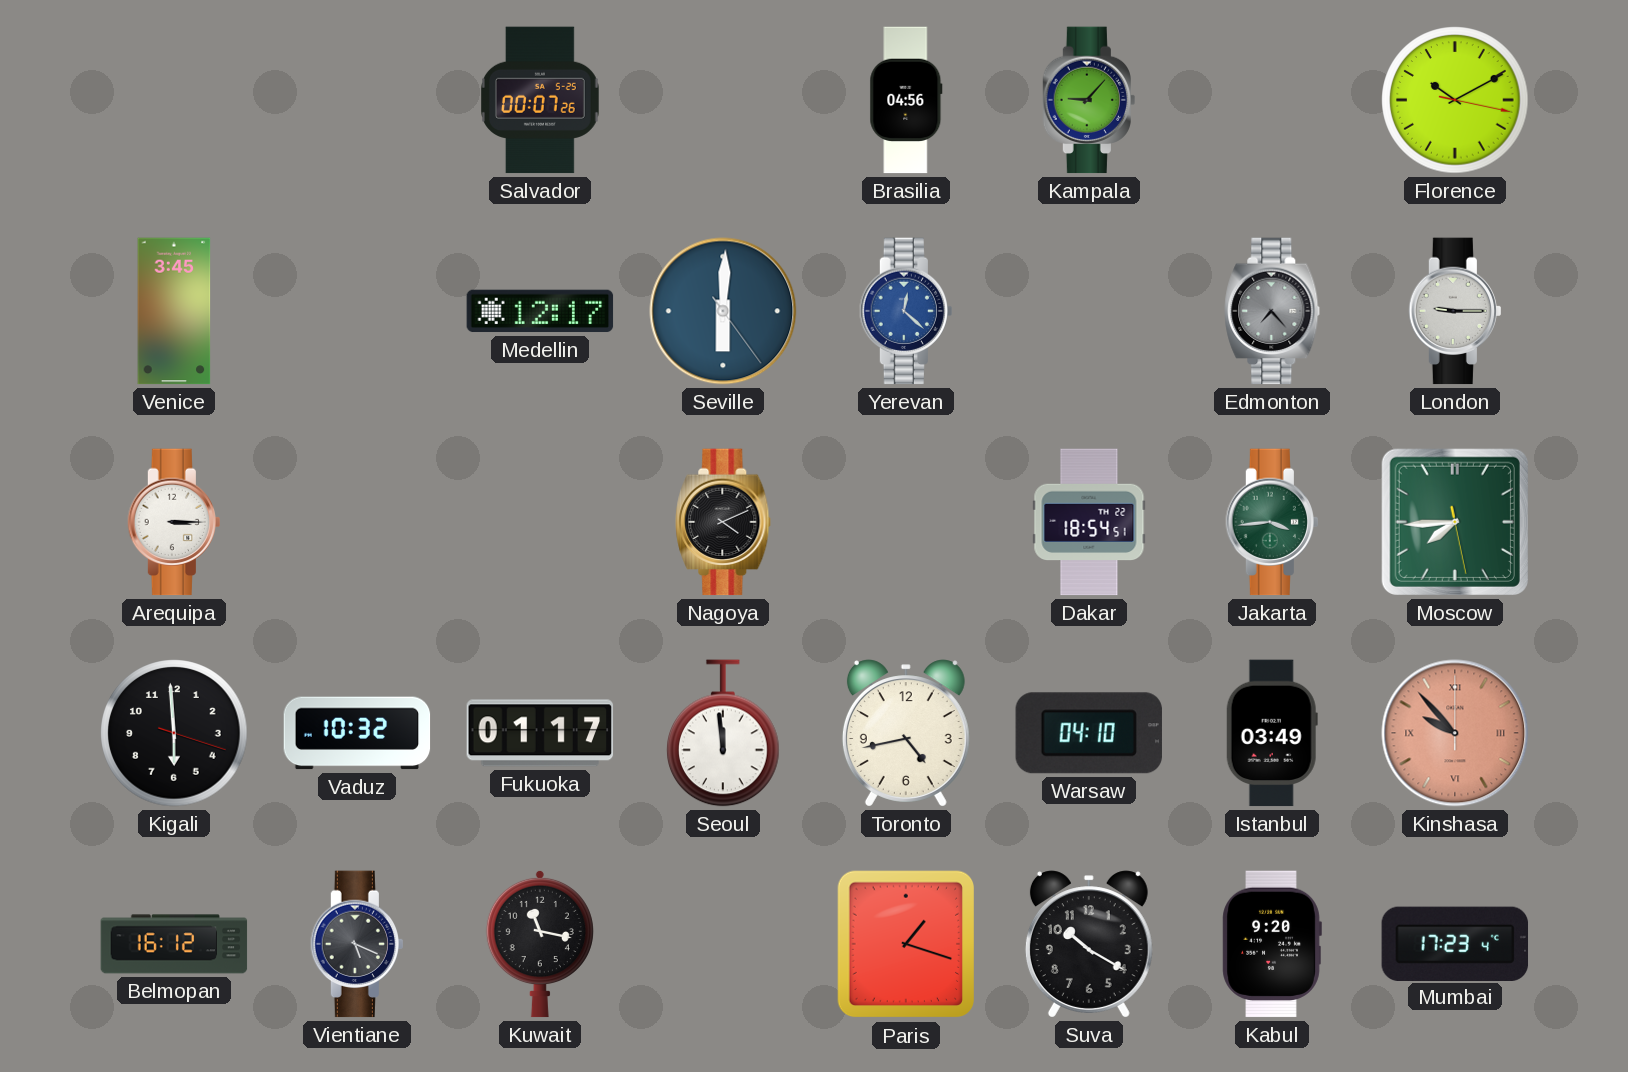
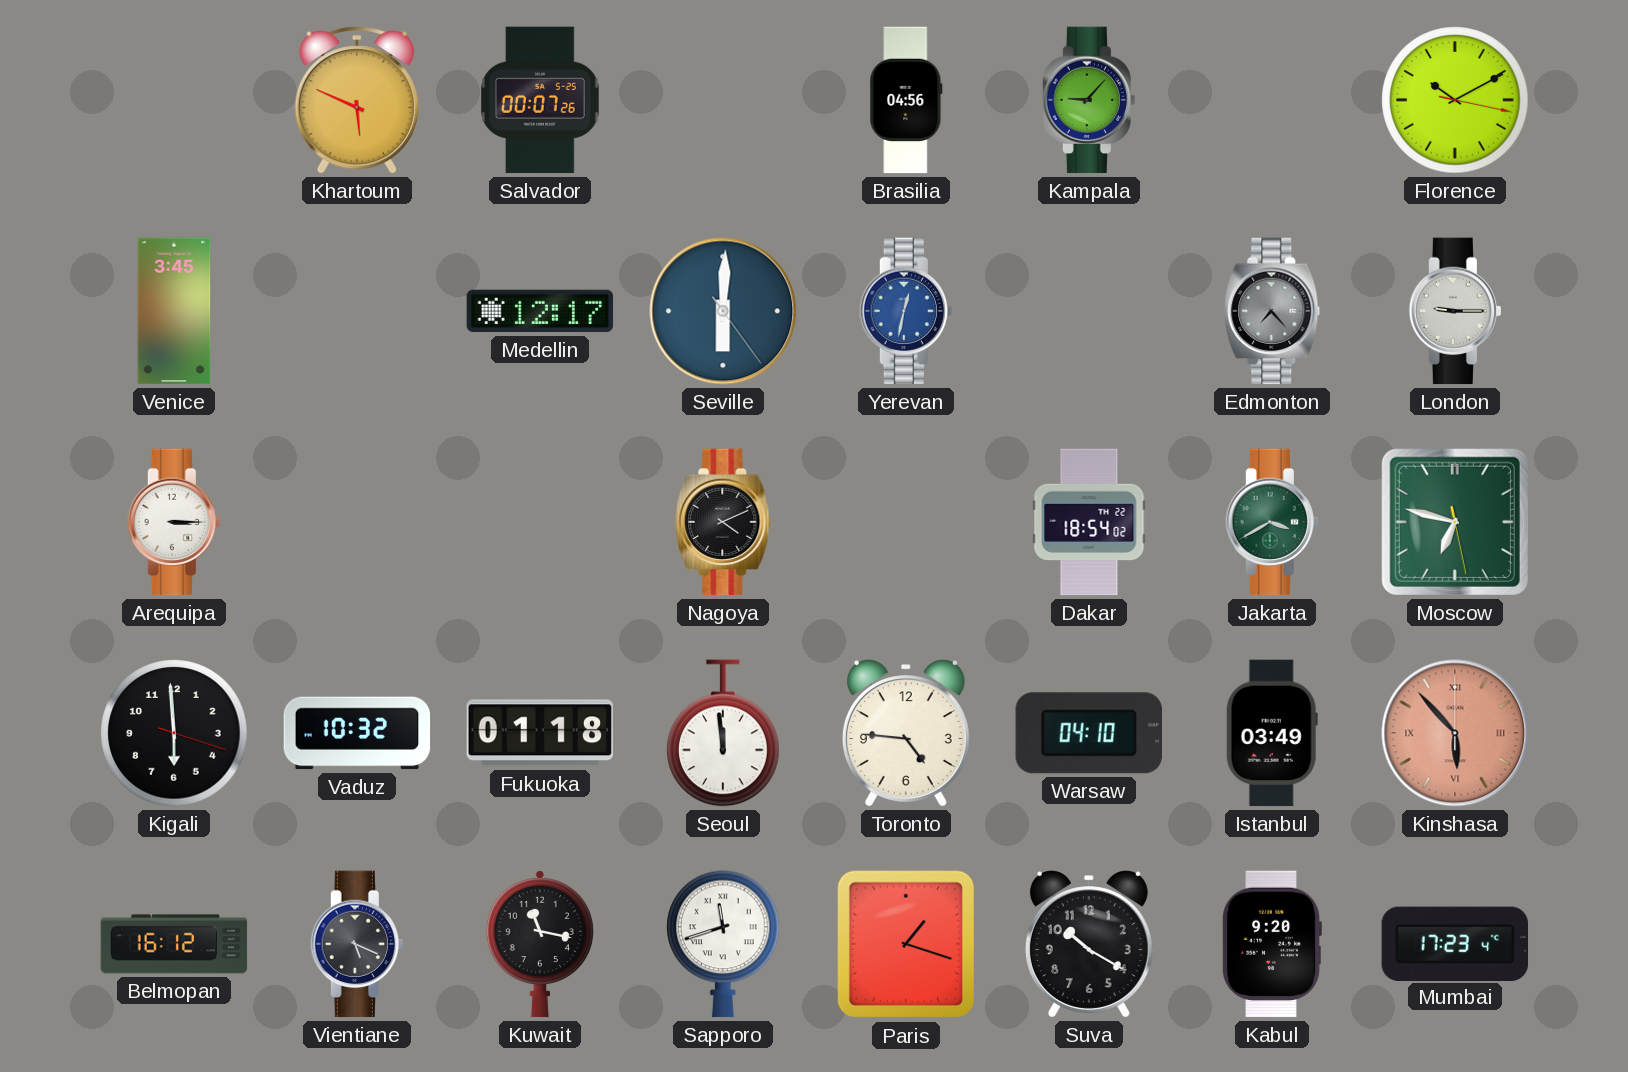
Khartoum: none -> 5:49
Yerevan: 12:22 -> 12:32
Dakar: 18:54:51 -> 18:54:02
Jakarta: 3:44 -> 3:40
Moscow: 7:44 -> 6:47
Fukuoka: 01:17 -> 01:18
Toronto: 4:43 -> 4:46
Kinshasa: 9:53 -> 5:53
Sapporo: none -> 11:42
